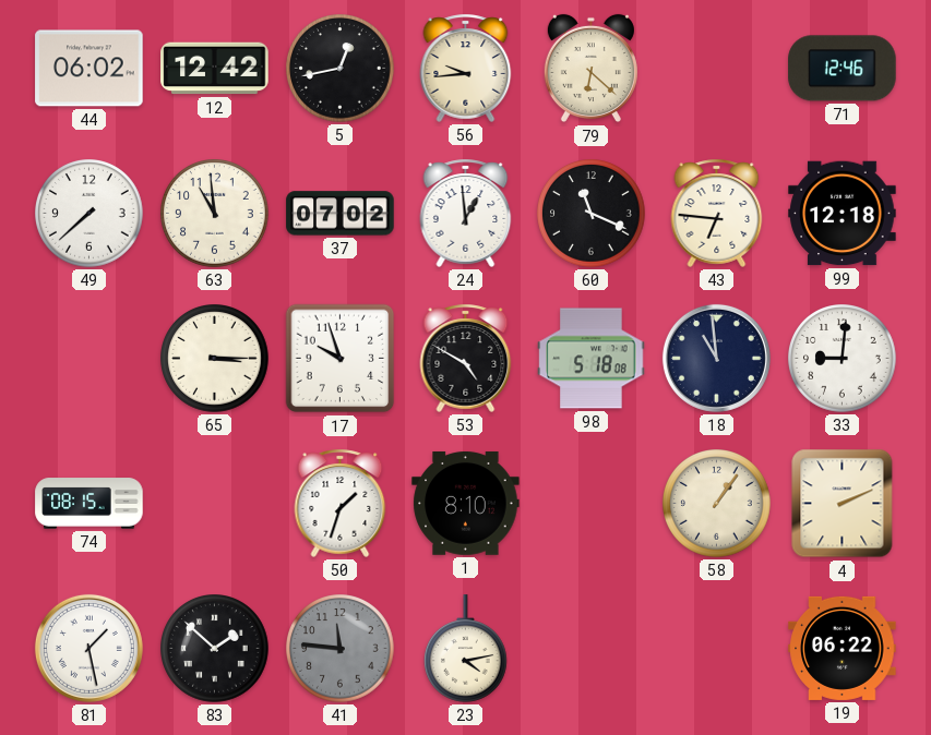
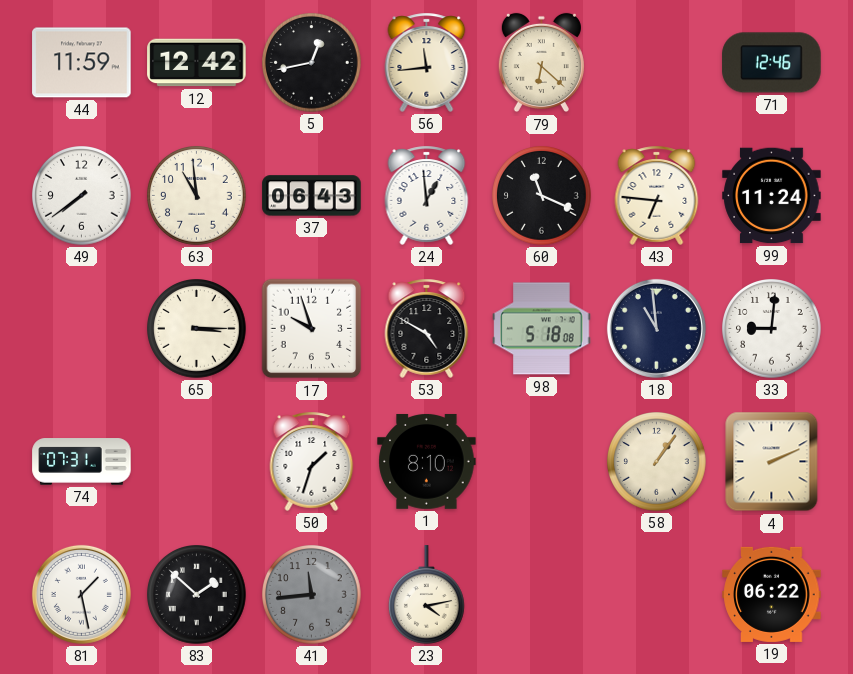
44: 06:02 -> 11:59
56: 9:44 -> 11:44
49: 7:38 -> 7:39
37: 07:02 -> 06:43
99: 12:18 -> 11:24
74: 08:15 -> 07:31
41: 11:46 -> 11:44
